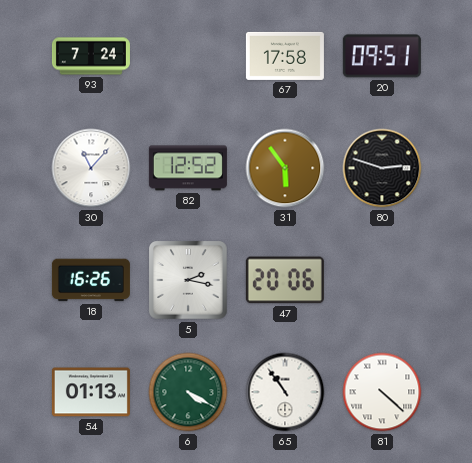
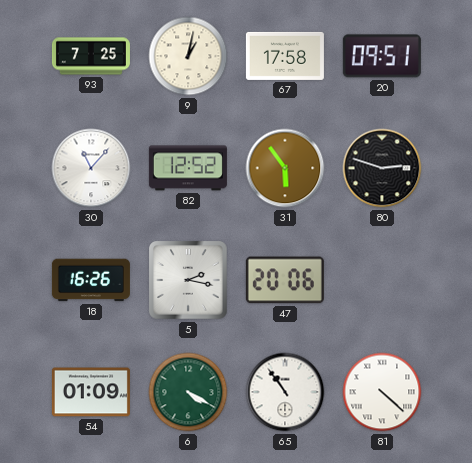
93: 7:24 -> 7:25
9: none -> 1:02
54: 01:13 -> 01:09
